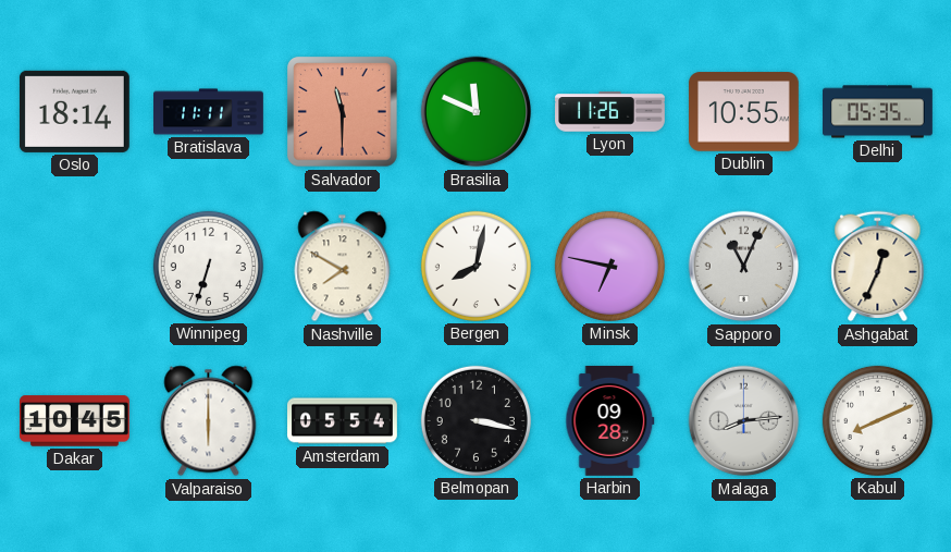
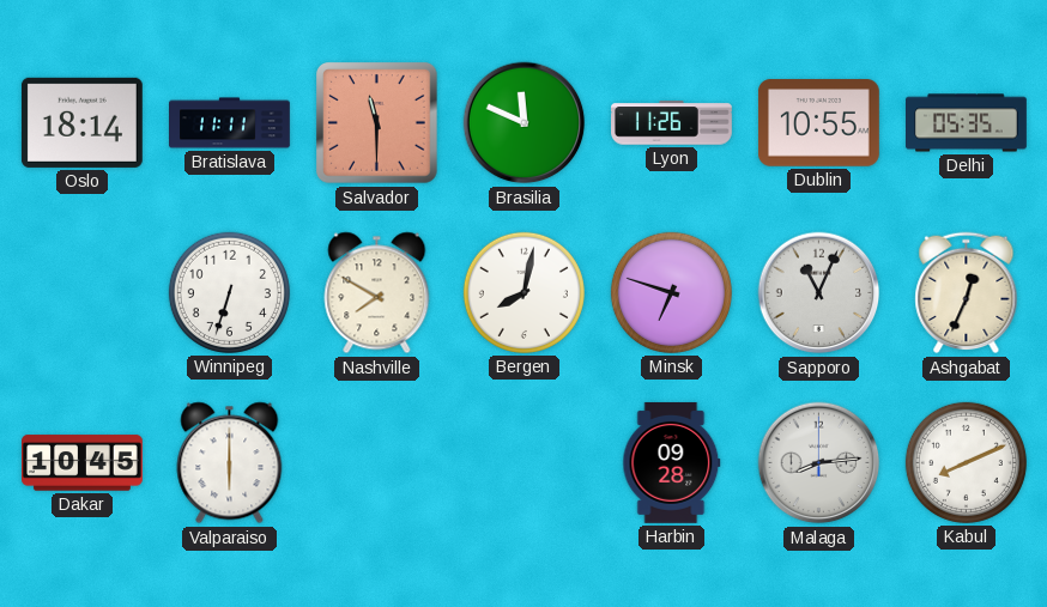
Minsk: 6:47 -> 6:48
Amsterdam: 05:54 -> none
Belmopan: 3:17 -> none
